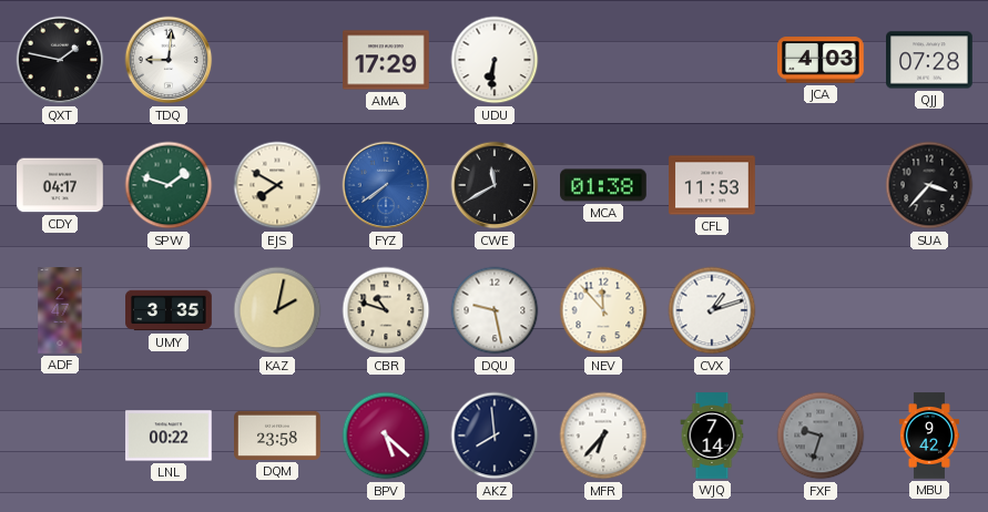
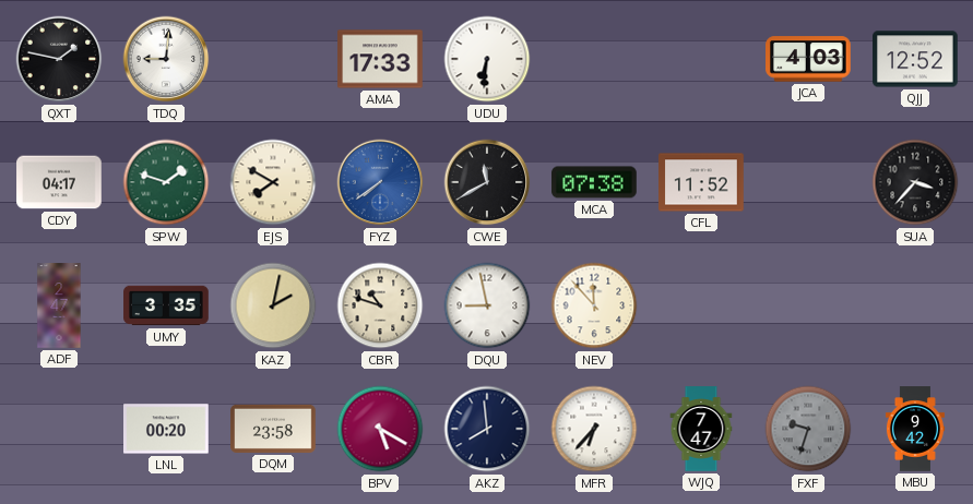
AMA: 17:29 -> 17:33
QJJ: 07:28 -> 12:52
MCA: 01:38 -> 07:38
CFL: 11:53 -> 11:52
DQU: 9:28 -> 8:58
CVX: 1:12 -> none
LNL: 00:22 -> 00:20
BPV: 5:22 -> 5:20
WJQ: 7:14 -> 7:47
